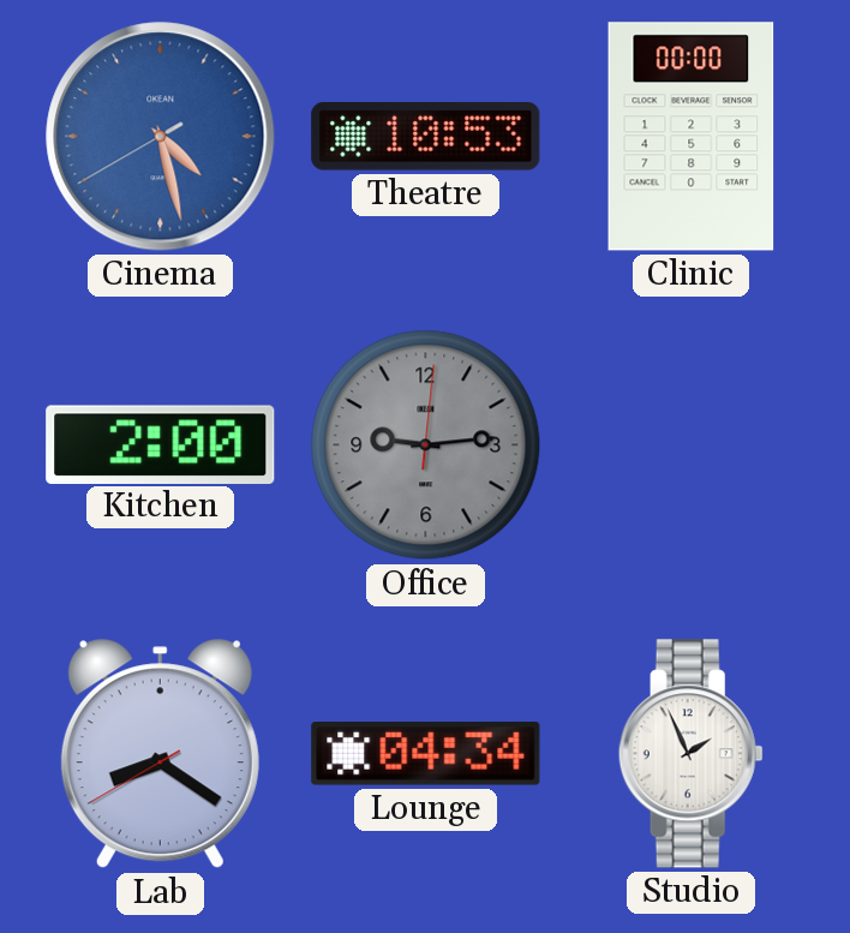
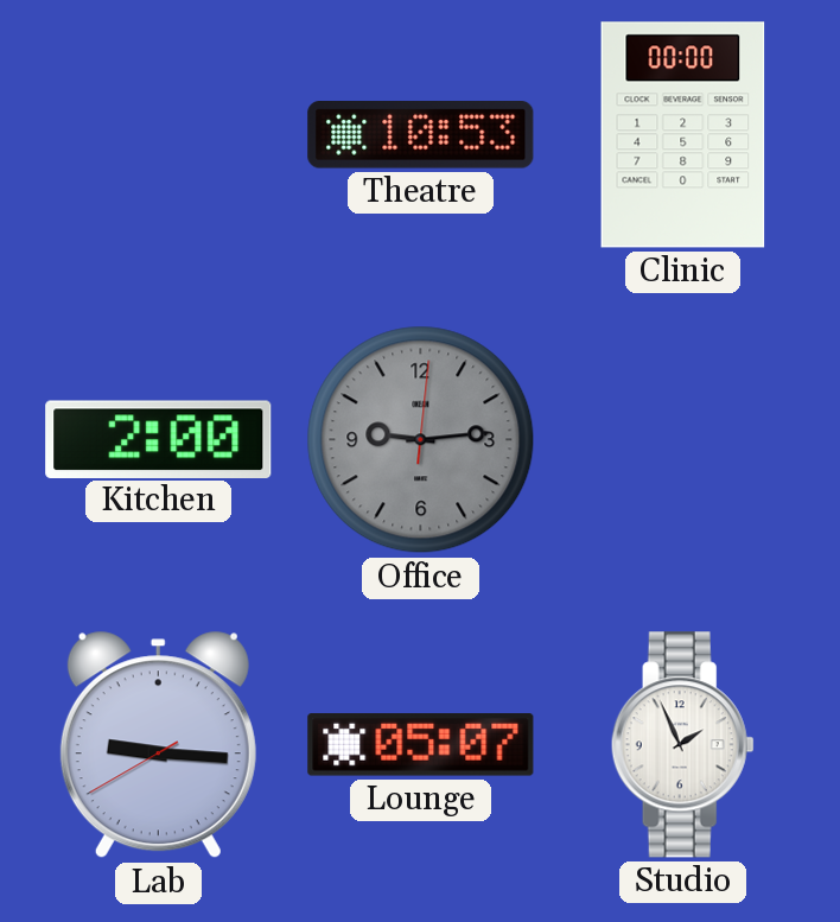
Cinema: 4:27 -> none
Lab: 8:20 -> 9:15
Lounge: 04:34 -> 05:07
